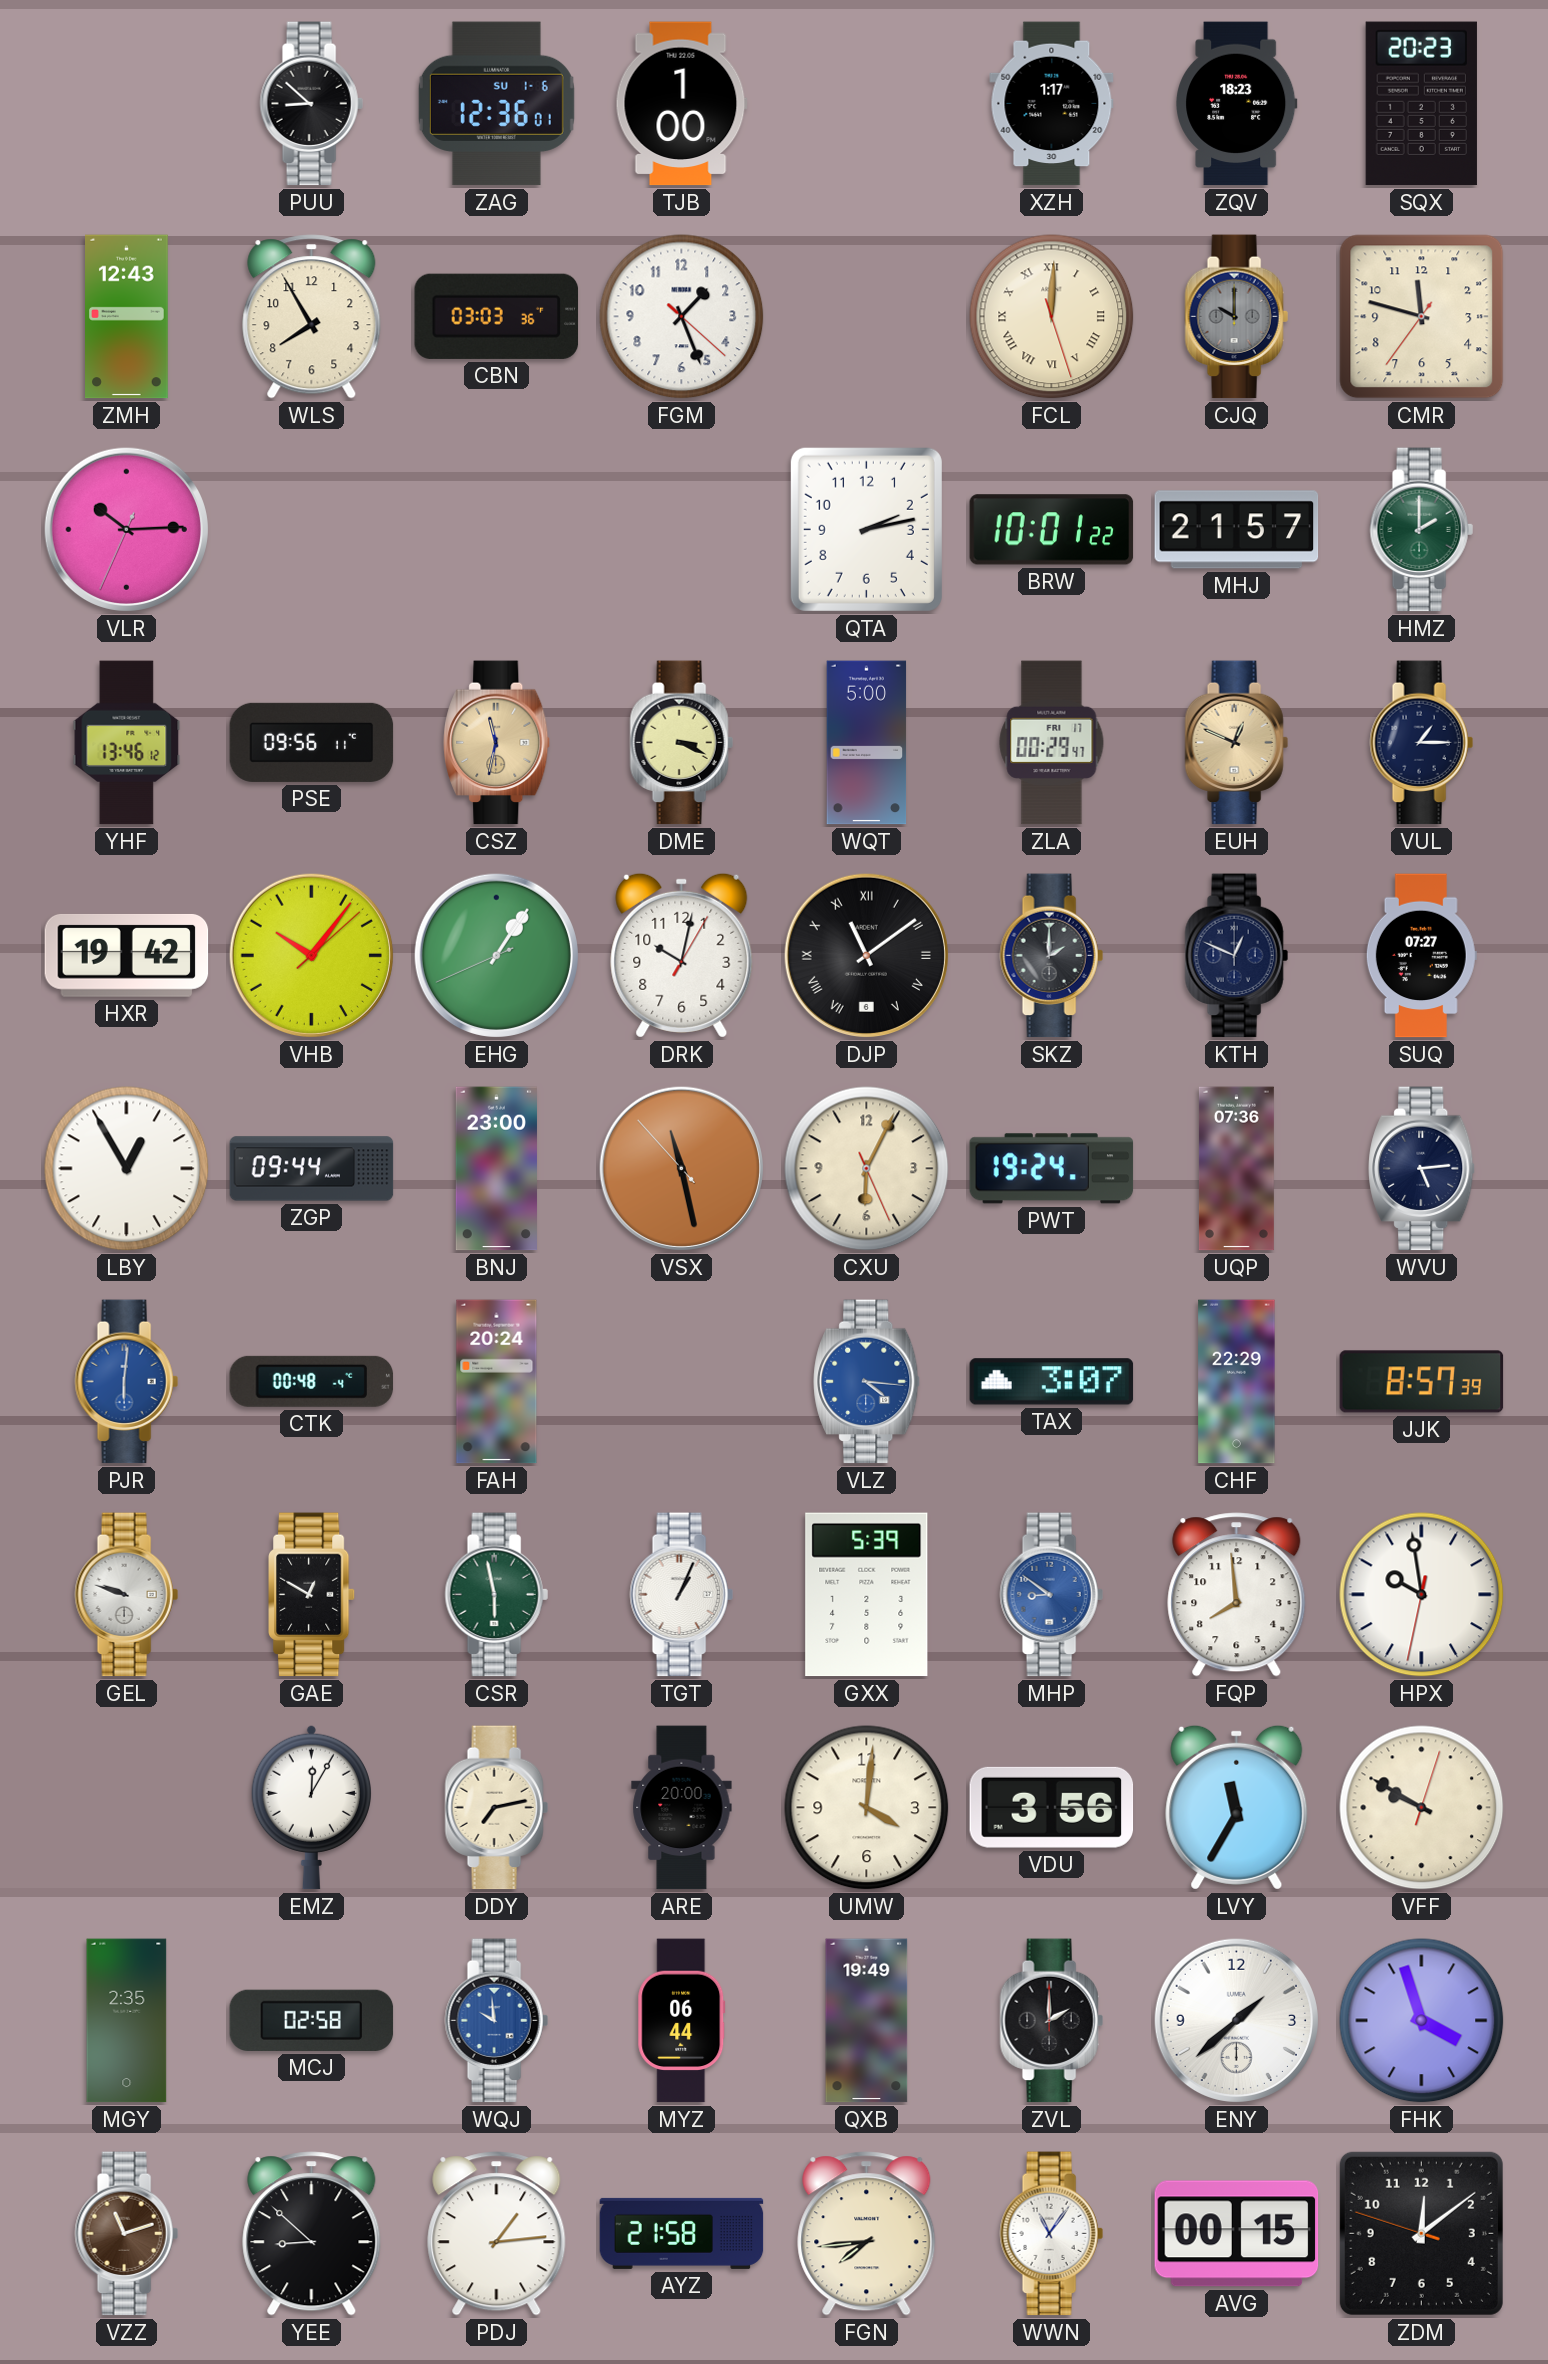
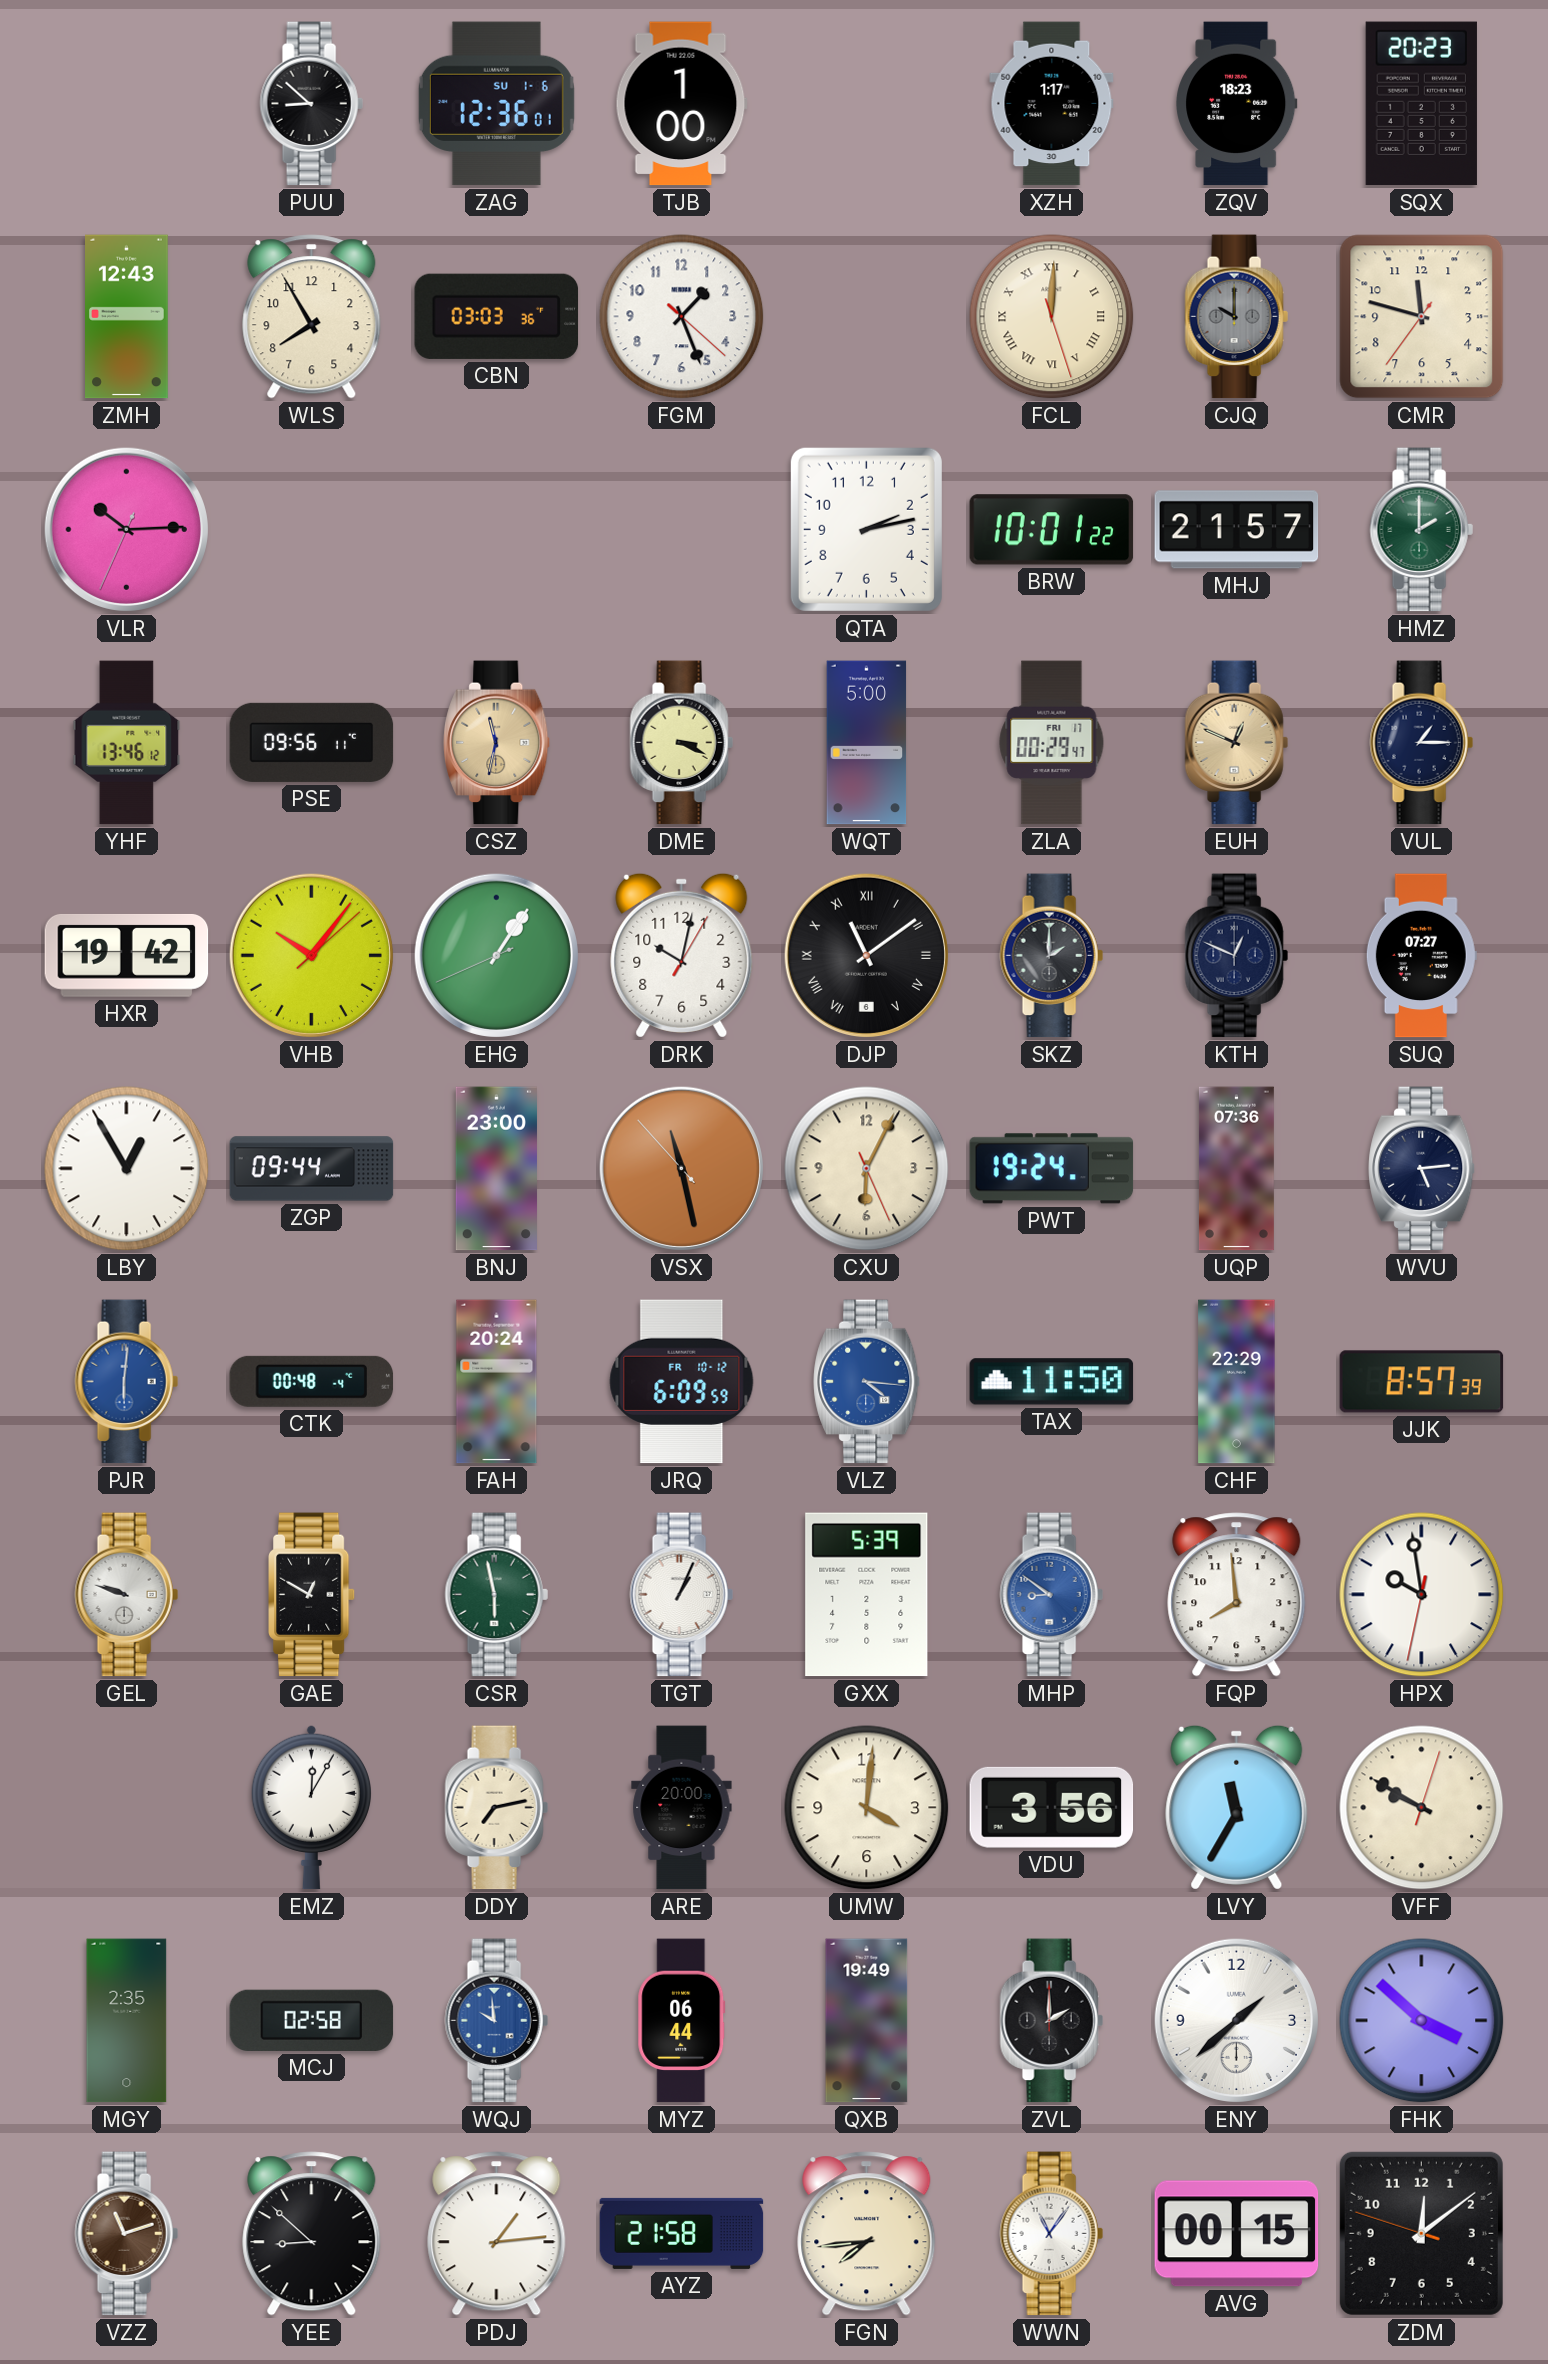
JRQ: none -> 6:09
TAX: 3:07 -> 11:50
FHK: 3:57 -> 3:52
